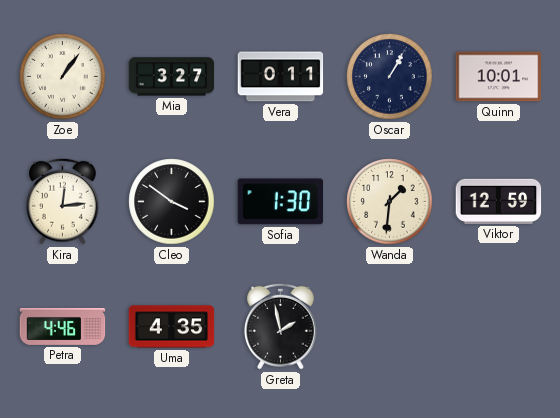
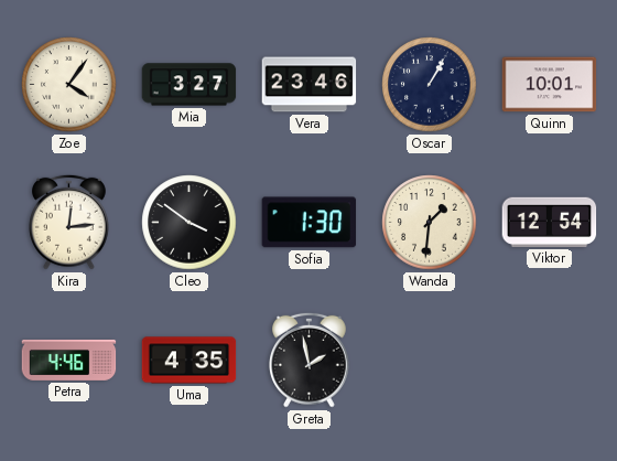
Zoe: 1:06 -> 4:06
Vera: 0:11 -> 23:46
Viktor: 12:59 -> 12:54
